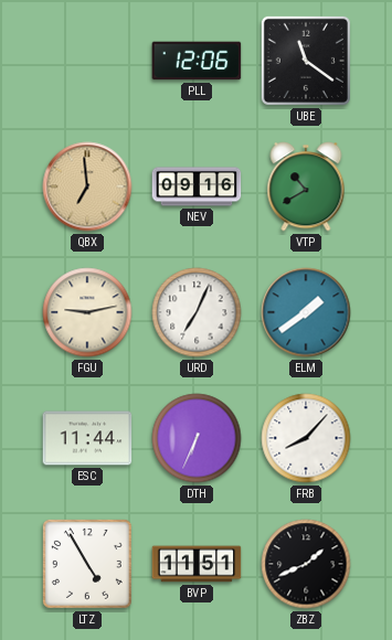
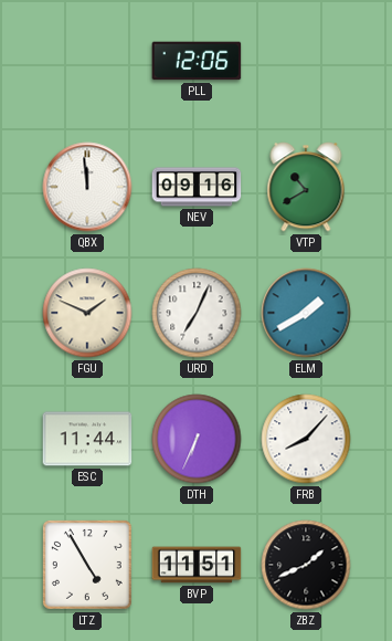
UBE: 11:21 -> none
QBX: 6:59 -> 11:59
QBX dial: champagne -> white
FGU: 9:13 -> 1:49
ELM: 1:39 -> 1:40
